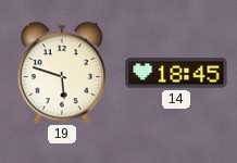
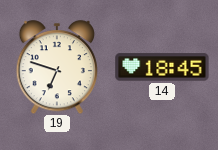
19: 5:48 -> 6:48
